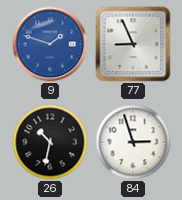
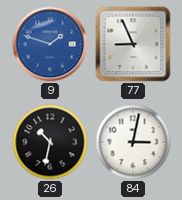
84: 2:57 -> 3:02
